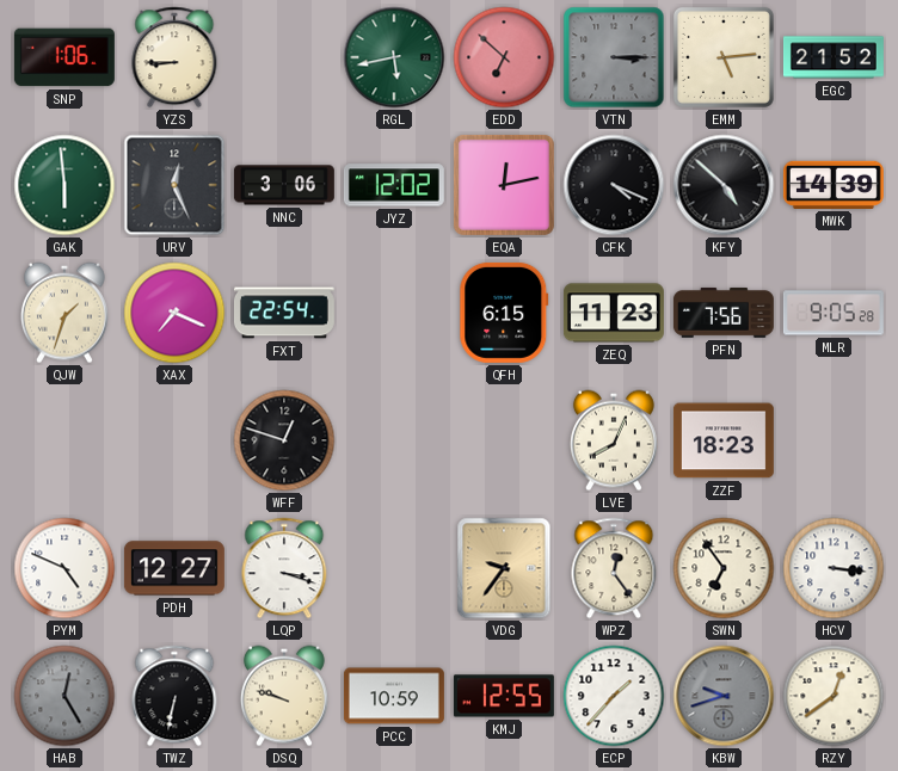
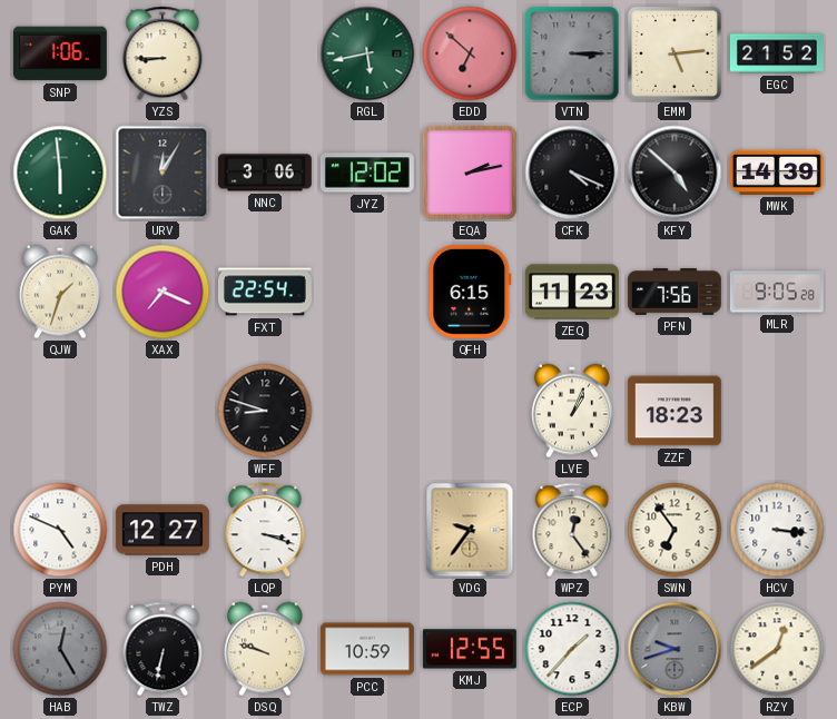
URV: 12:26 -> 12:05
EQA: 12:13 -> 2:13
WFF: 12:48 -> 8:48
LVE: 8:04 -> 1:04
